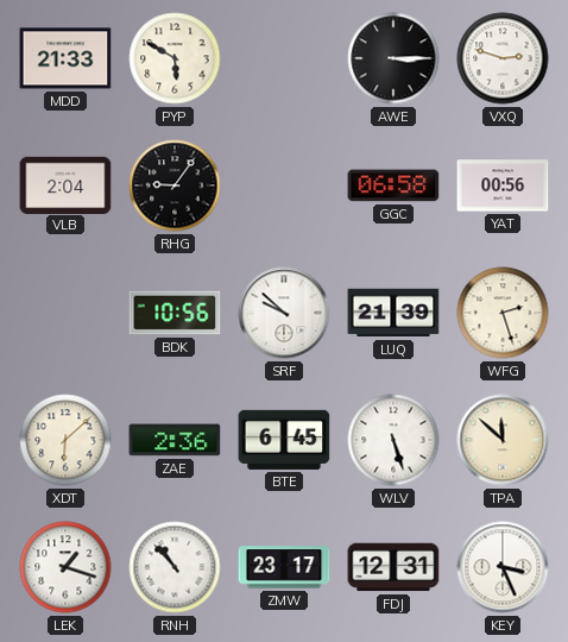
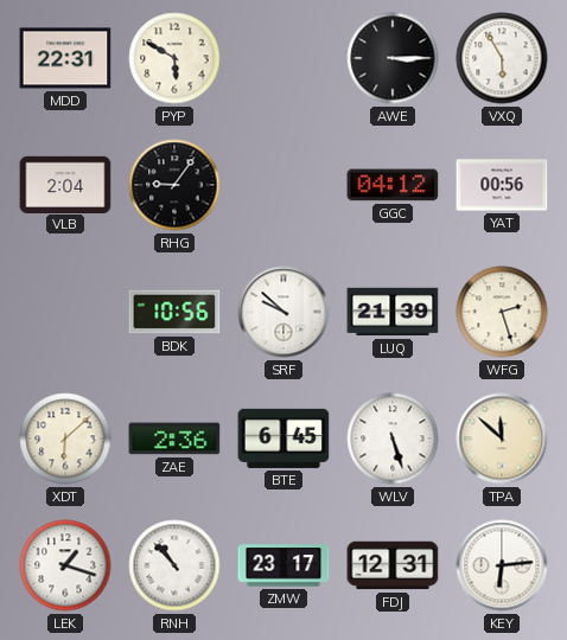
MDD: 21:33 -> 22:31
VXQ: 2:48 -> 5:55
GGC: 06:58 -> 04:12
KEY: 3:26 -> 6:14
